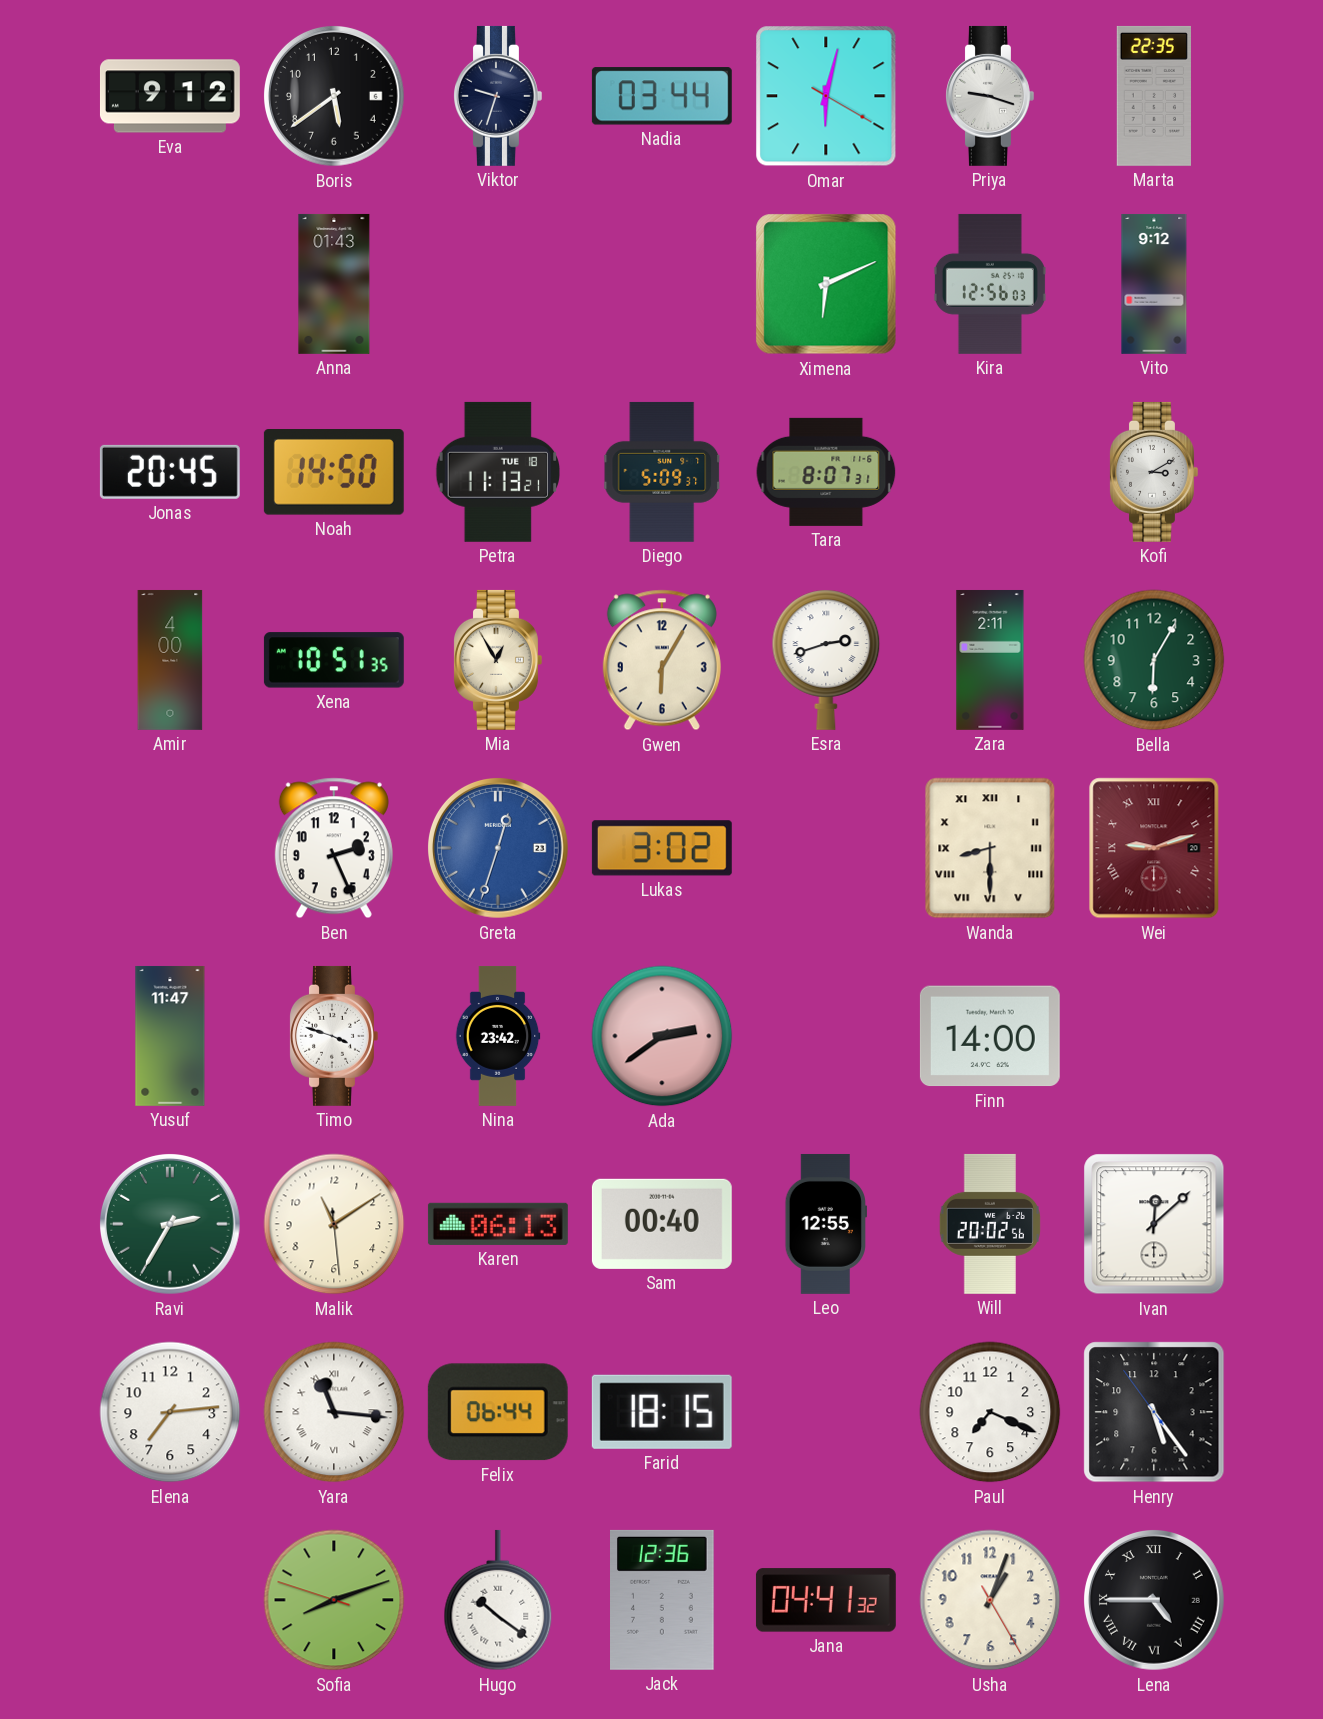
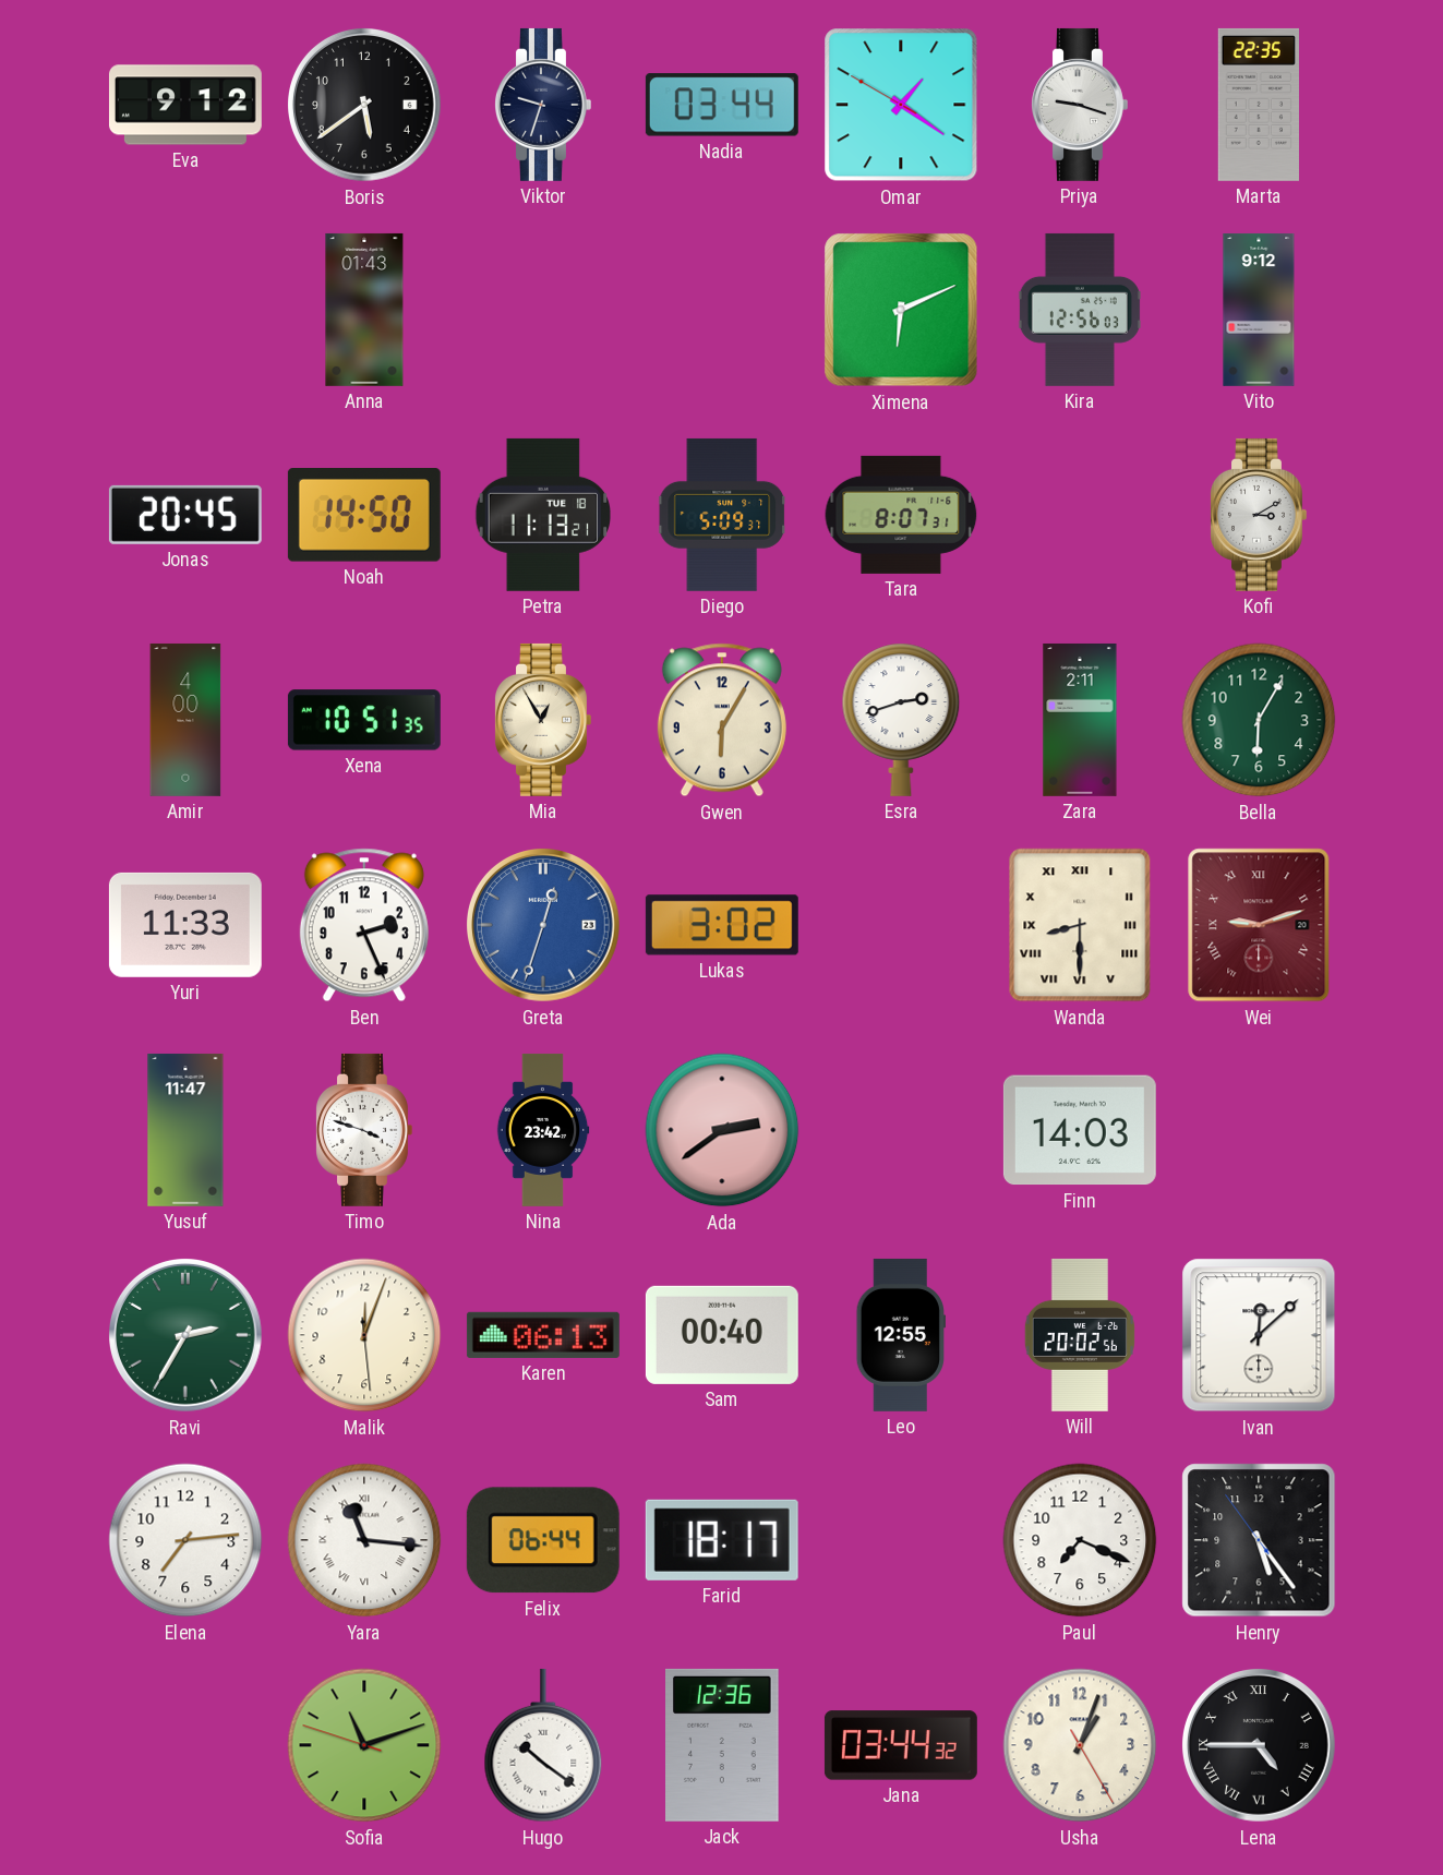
Omar: 6:02 -> 1:20
Yuri: none -> 11:33
Finn: 14:00 -> 14:03
Malik: 11:09 -> 12:03
Farid: 18:15 -> 18:17
Sofia: 8:11 -> 11:11
Jana: 04:41 -> 03:44
